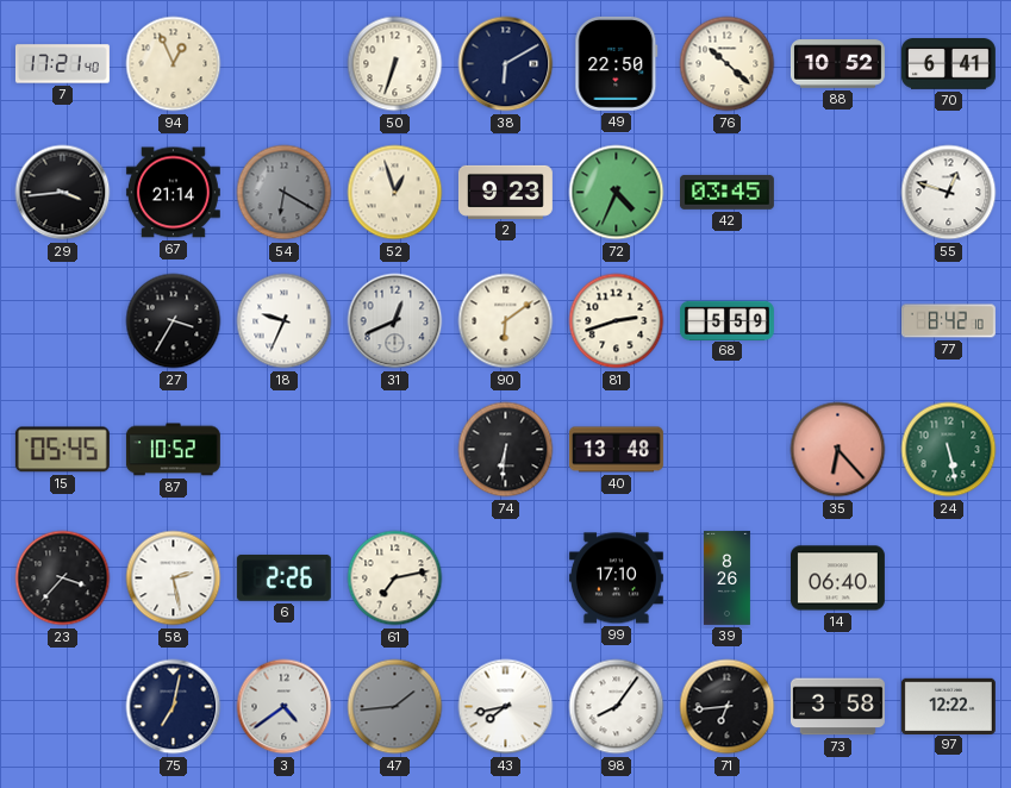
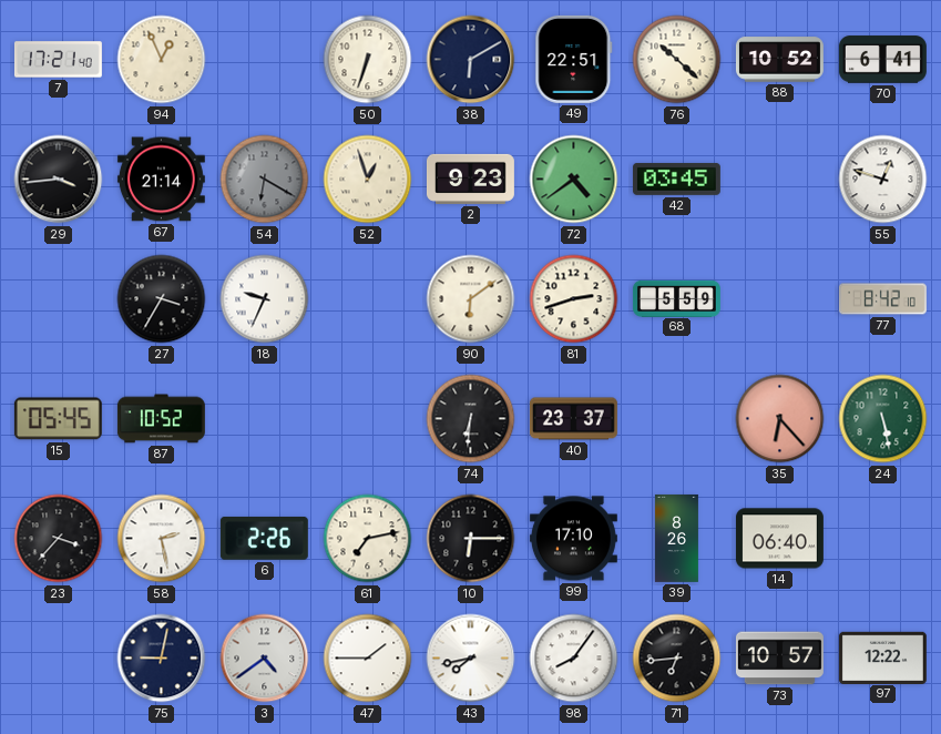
49: 22:50 -> 22:51
72: 4:34 -> 4:39
31: 12:41 -> none
40: 13:48 -> 23:37
10: none -> 6:15
75: 7:02 -> 9:02
47: 1:44 -> 1:45
47 dial: grey -> white
73: 3:58 -> 10:57
